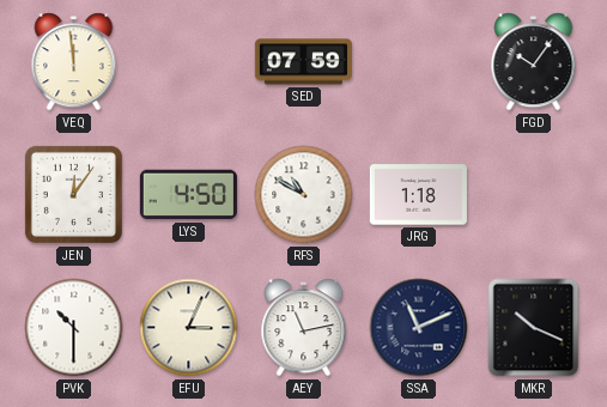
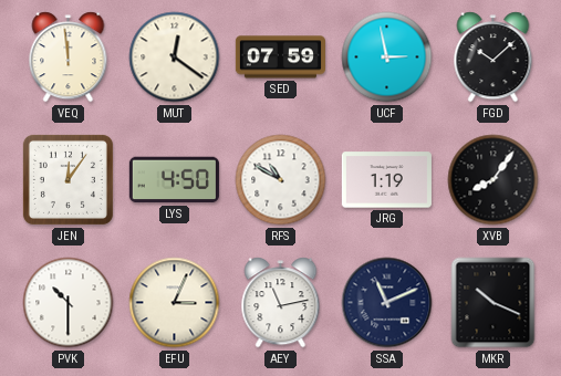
MUT: none -> 12:21
UCF: none -> 2:58
FGD: 10:06 -> 10:08
JRG: 1:18 -> 1:19
XVB: none -> 8:06
